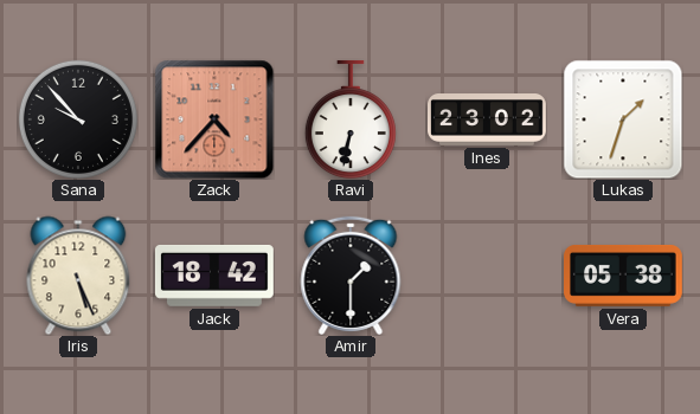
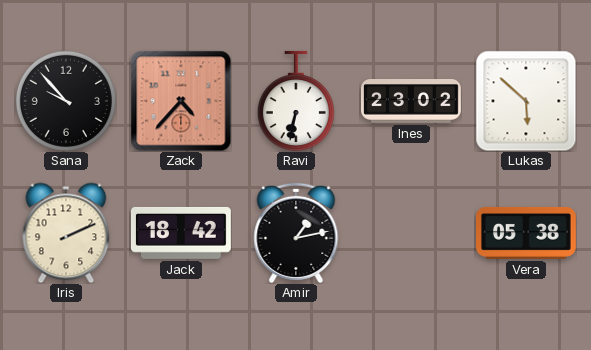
Lukas: 1:33 -> 5:52
Iris: 5:26 -> 2:11
Amir: 1:30 -> 1:13
